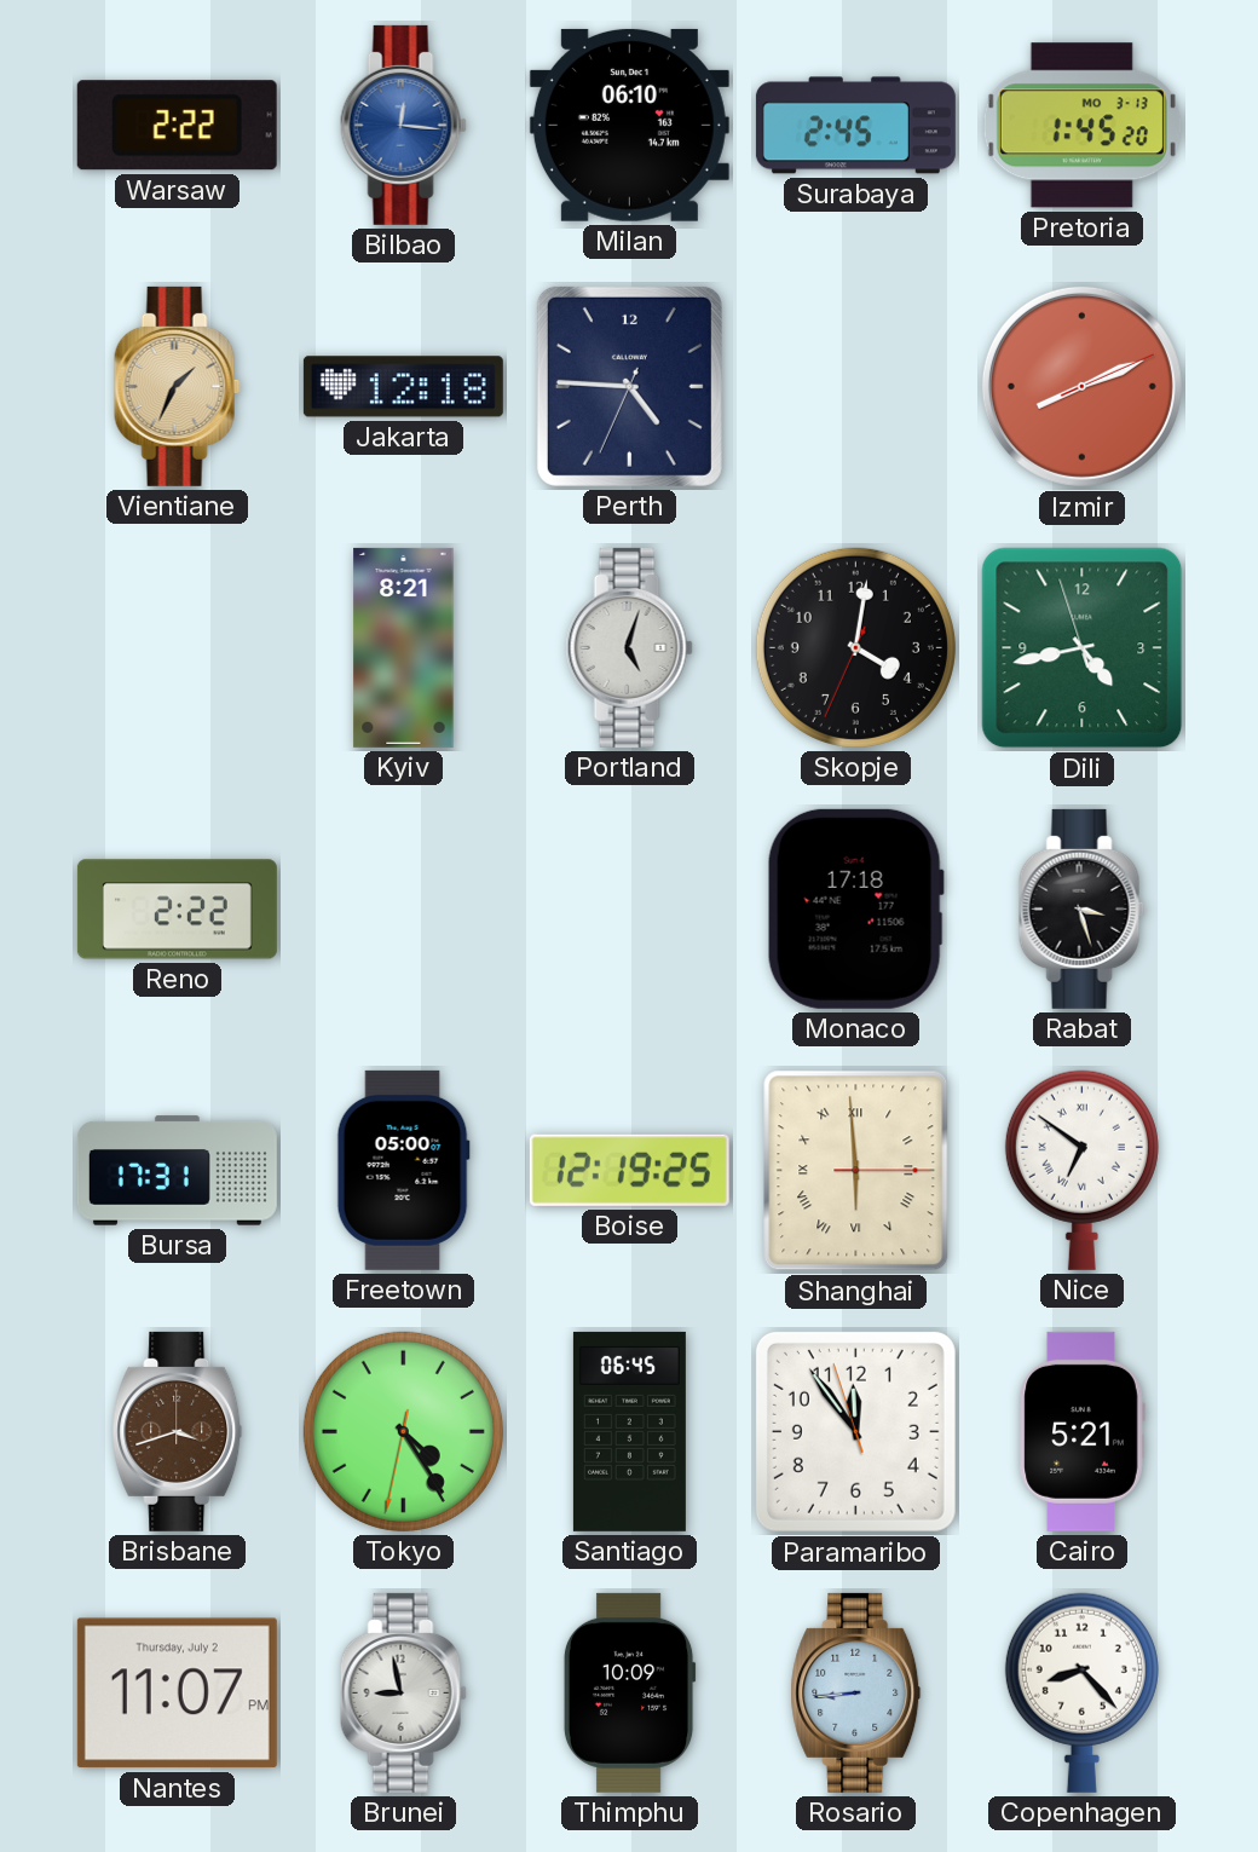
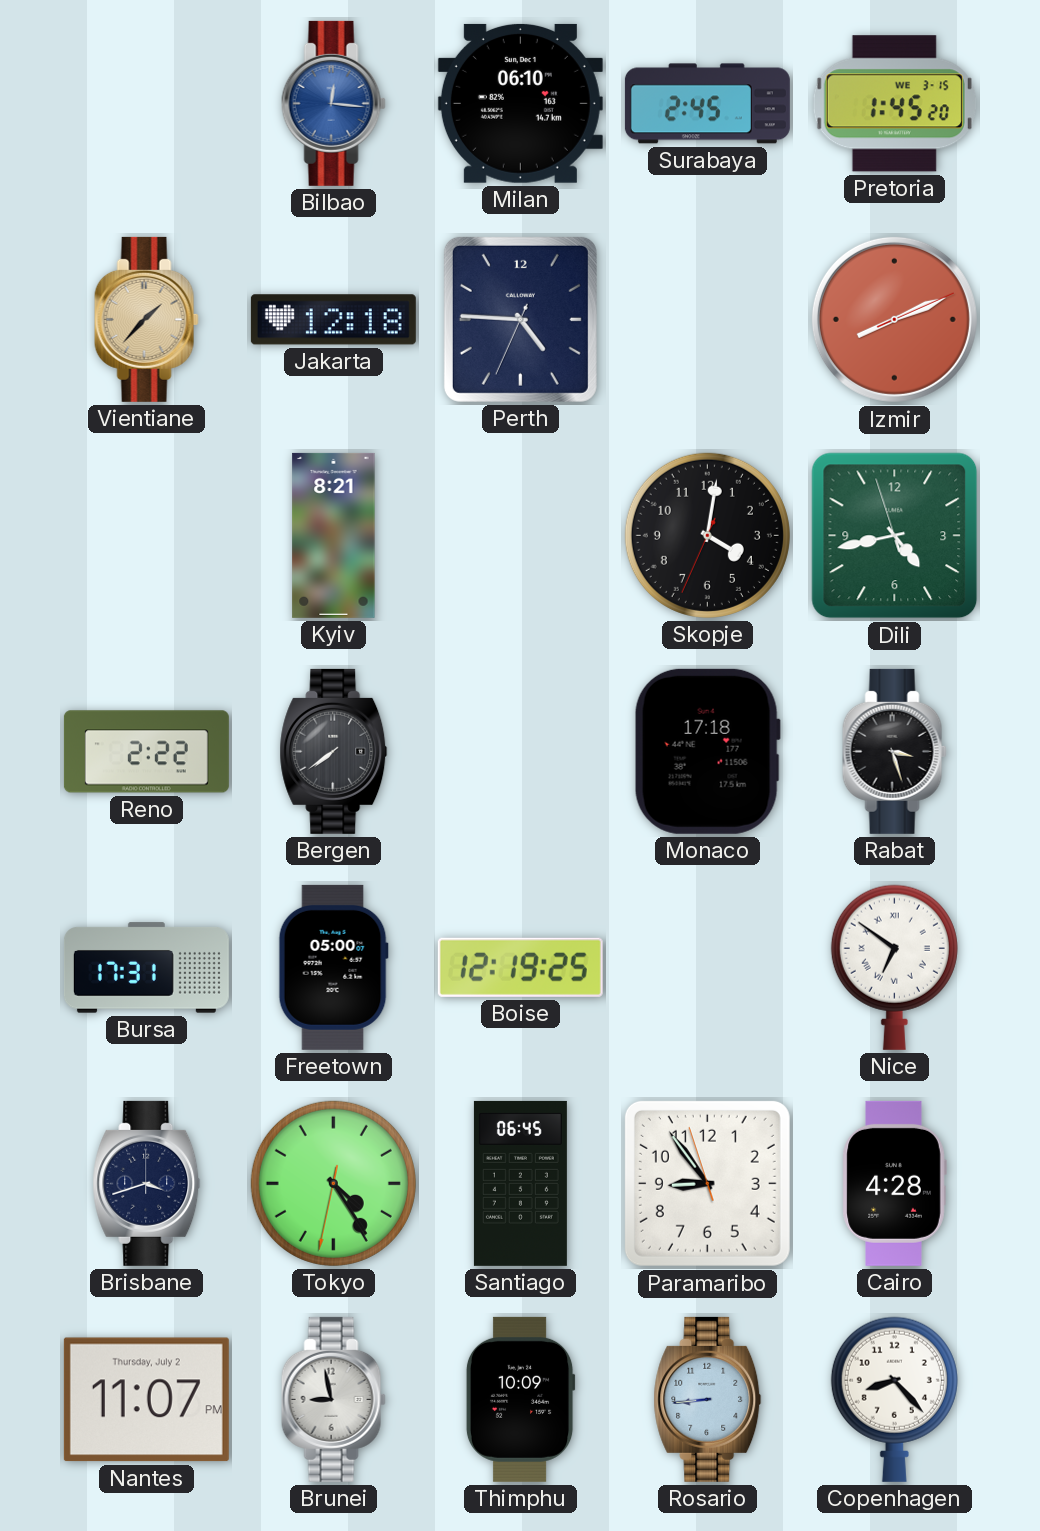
Warsaw: 2:22 -> none
Pretoria date: MO 3-13 -> WE 3-15
Vientiane: 1:34 -> 1:37
Portland: 5:03 -> none
Bergen: none -> 7:39
Shanghai: 5:59 -> none
Brisbane dial: brown -> navy
Paramaribo: 11:53 -> 8:53
Cairo: 5:21 -> 4:28
